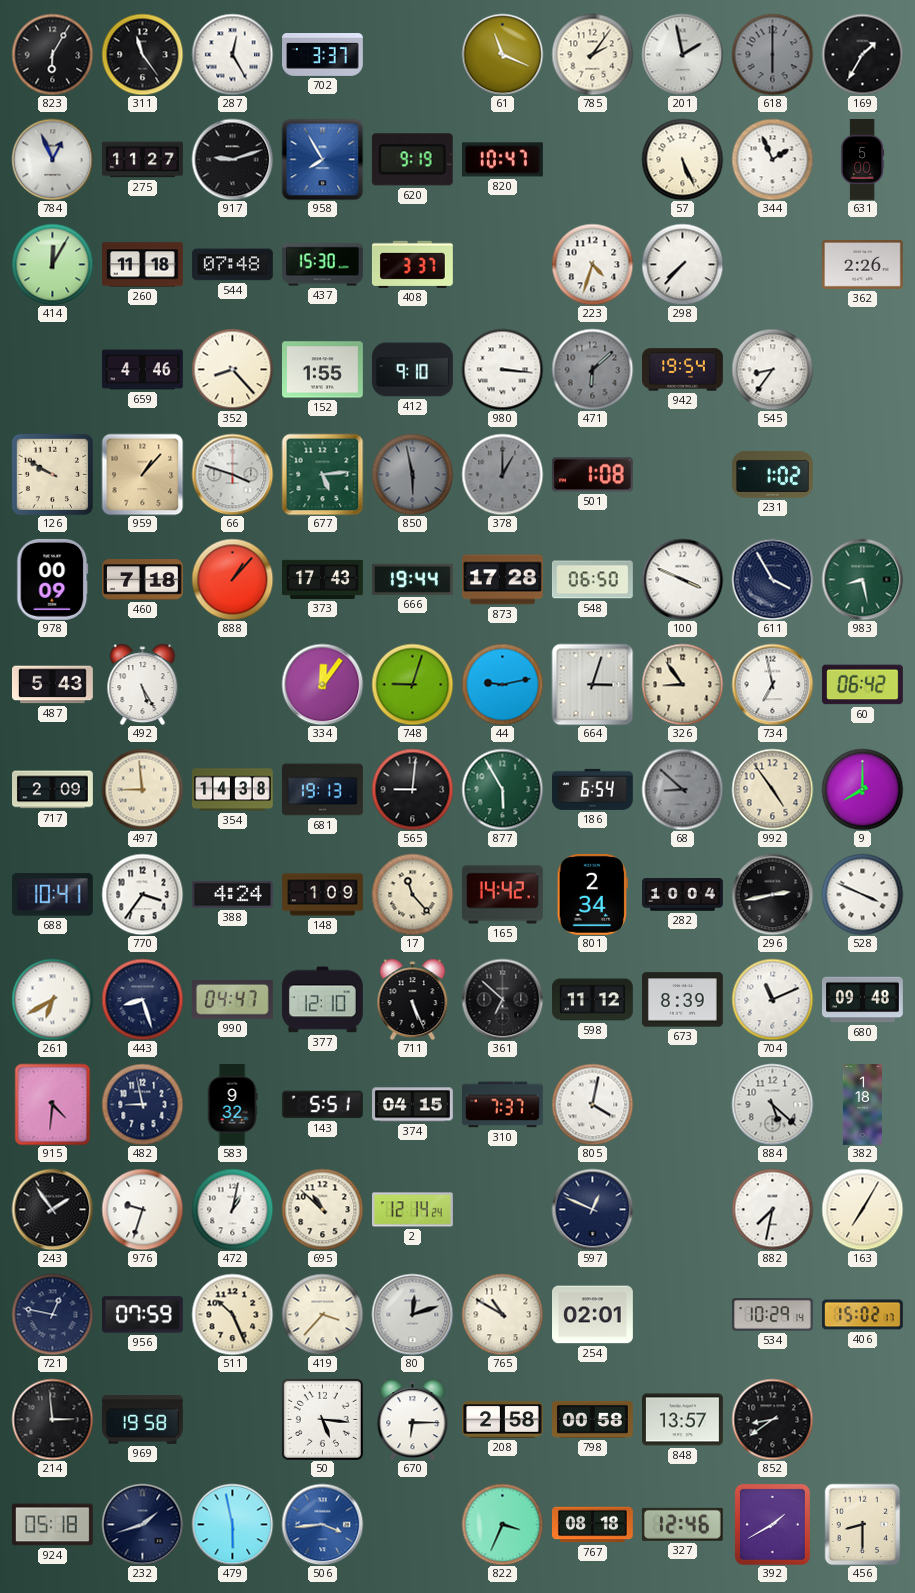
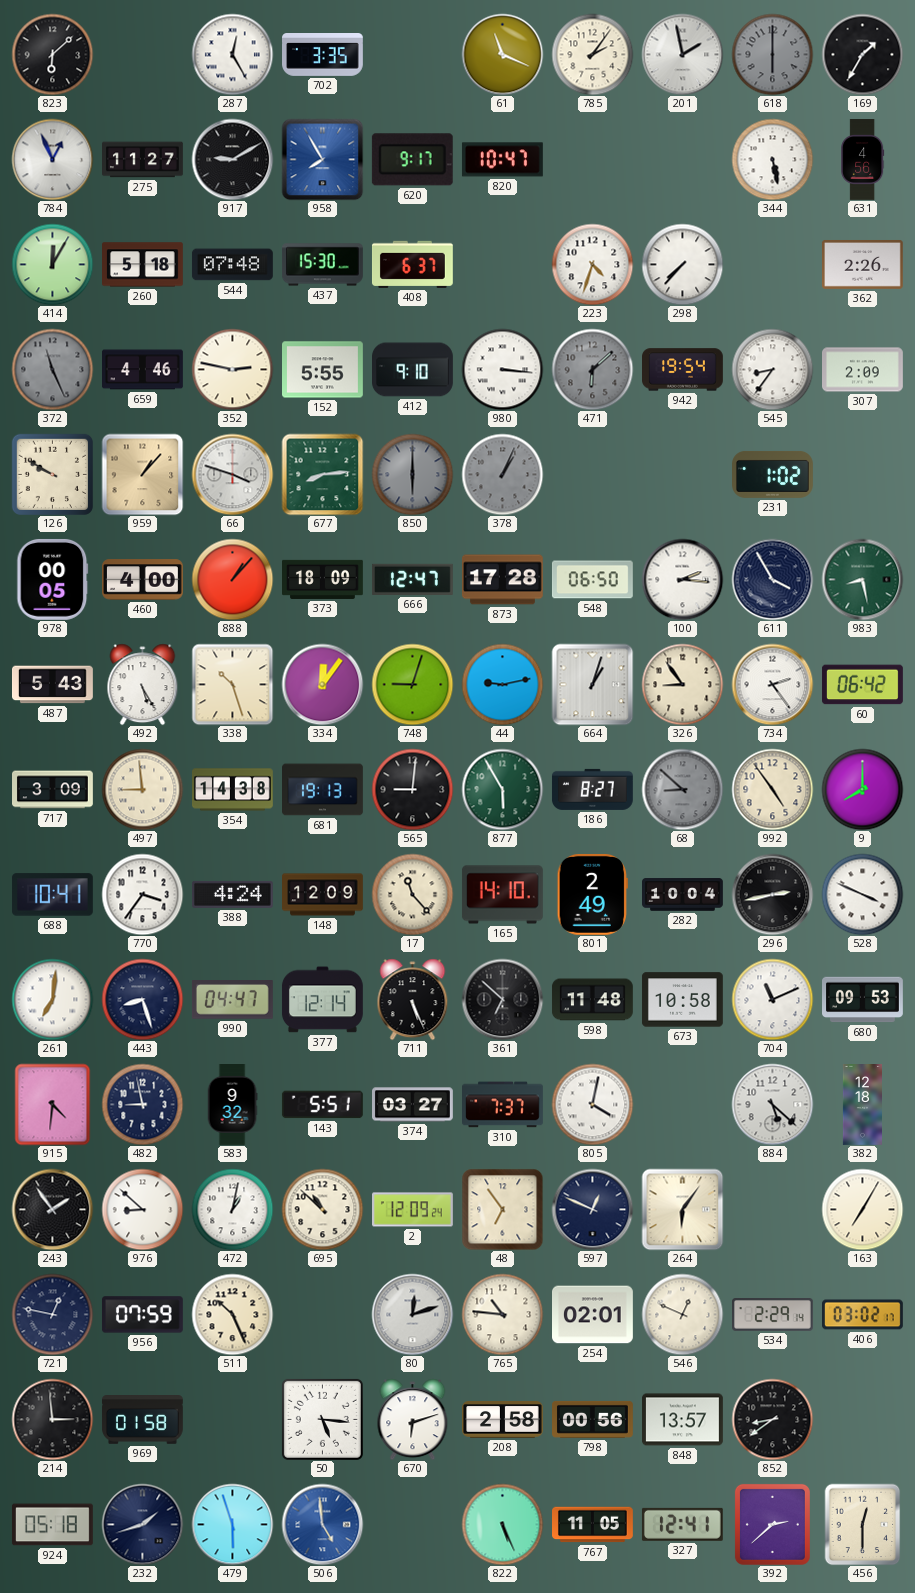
823: 6:05 -> 6:08
311: 11:24 -> none
702: 3:37 -> 3:35
917: 9:12 -> 9:10
620: 9:19 -> 9:17
57: 5:26 -> none
344: 1:56 -> 5:28
631: 5:00 -> 4:56
260: 11:18 -> 5:18
408: 3:37 -> 6:37
372: none -> 11:26
352: 8:23 -> 2:47
152: 1:55 -> 5:55
307: none -> 2:09
677: 5:14 -> 8:14
850: 5:58 -> 6:00
378: 1:00 -> 1:04
501: 1:08 -> none
978: 00:09 -> 00:05
460: 7:18 -> 4:00
373: 17:43 -> 18:09
666: 19:44 -> 12:47
100: 3:49 -> 2:16
338: none -> 10:27
664: 3:03 -> 1:03
734: 6:58 -> 2:24
717: 2:09 -> 3:09
186: 6:54 -> 8:27
148: 1:09 -> 12:09
165: 14:42 -> 14:10
801: 2:34 -> 2:49
261: 6:40 -> 7:01
377: 12:10 -> 12:14
598: 11:12 -> 11:48
673: 8:39 -> 10:58
680: 09:48 -> 09:53
374: 04:15 -> 03:27
382: 1:18 -> 12:18
976: 9:33 -> 8:52
2: 12:14 -> 12:09
48: none -> 6:54
264: none -> 6:06
882: 7:32 -> none
419: 3:37 -> none
765: 10:50 -> 10:46
546: none -> 12:49
534: 10:29 -> 2:29
406: 15:02 -> 03:02
969: 19:58 -> 01:58
670: 6:15 -> 6:12
798: 00:58 -> 00:56
479: 5:58 -> 5:57
506: 3:44 -> 4:59
822: 3:34 -> 5:26
767: 08:18 -> 11:05
327: 12:46 -> 12:41
392: 1:40 -> 2:38
456: 8:30 -> 12:30
